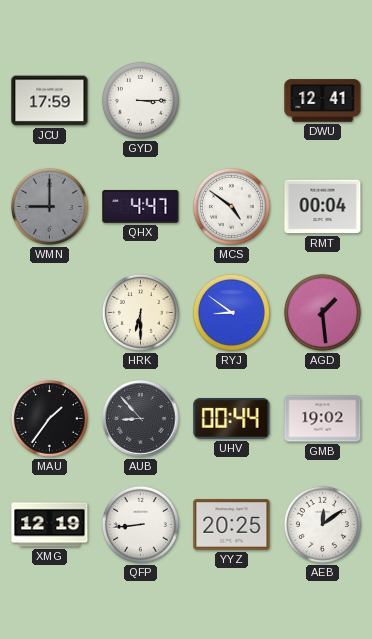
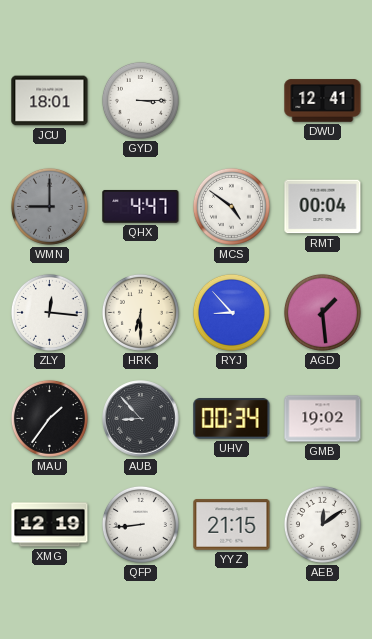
JCU: 17:59 -> 18:01
ZLY: none -> 12:16
RYJ: 8:51 -> 8:53
UHV: 00:44 -> 00:34
YYZ: 20:25 -> 21:15
